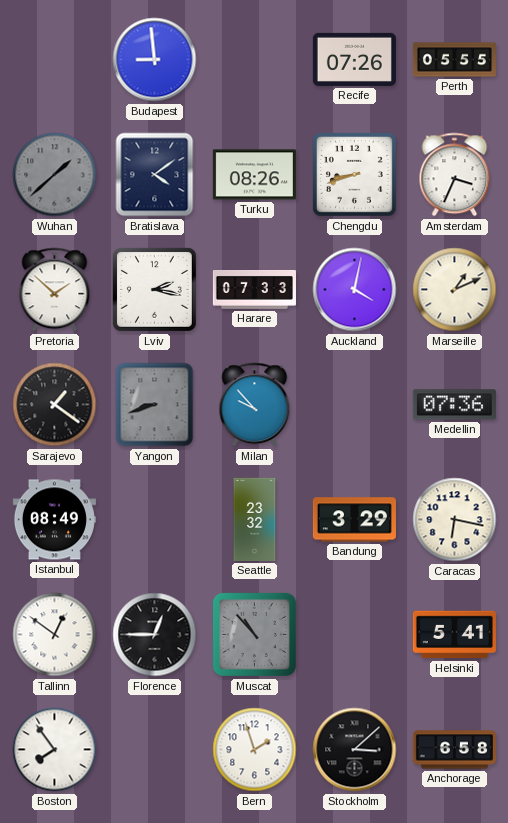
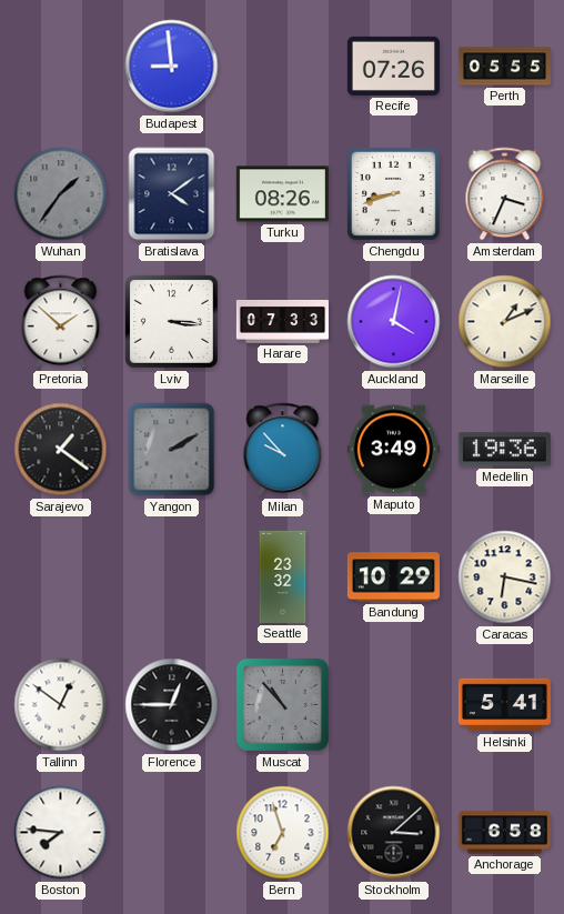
Wuhan: 1:38 -> 1:36
Lviv: 2:17 -> 3:16
Yangon: 8:42 -> 2:10
Maputo: none -> 3:49
Medellin: 07:36 -> 19:36
Istanbul: 08:49 -> none
Bandung: 3:29 -> 10:29
Boston: 7:54 -> 7:46
Bern: 1:57 -> 6:57
